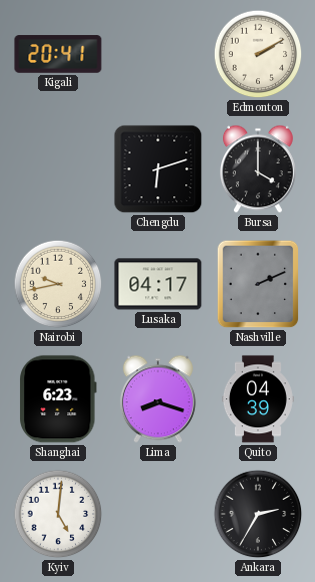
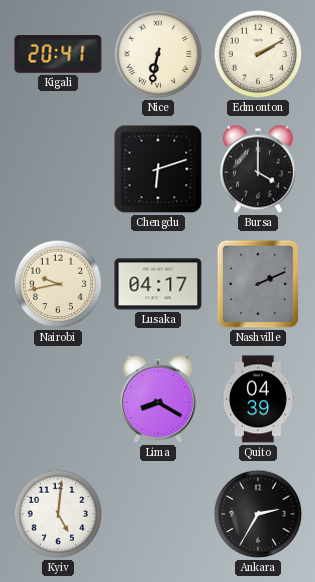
Nice: none -> 6:32
Shanghai: 6:23 -> none
Lima: 8:18 -> 8:20
